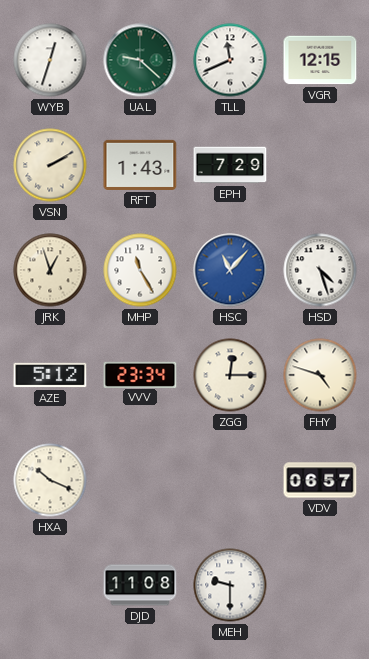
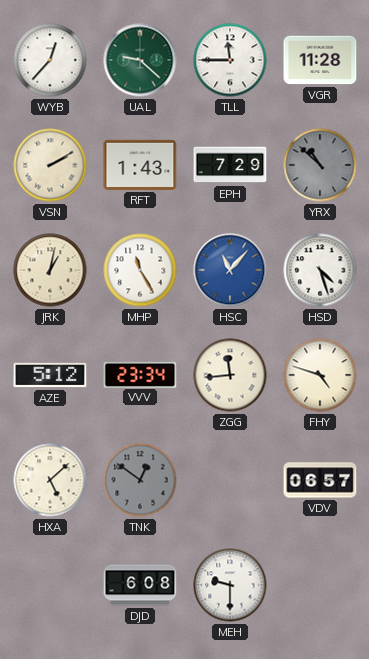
WYB: 12:33 -> 12:37
TLL: 11:41 -> 11:45
VGR: 12:15 -> 11:28
YRX: none -> 10:52
JRK: 12:57 -> 1:02
ZGG: 12:15 -> 11:44
HXA: 10:19 -> 5:08
TNK: none -> 12:51
DJD: 11:08 -> 6:08
